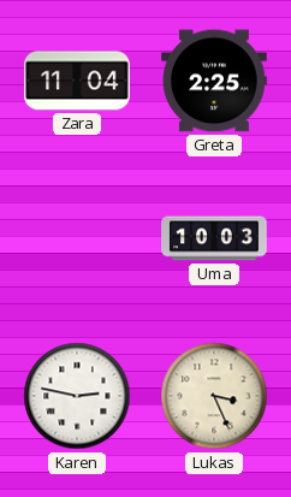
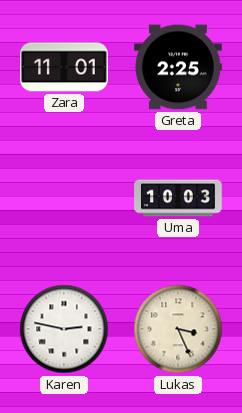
Zara: 11:04 -> 11:01
